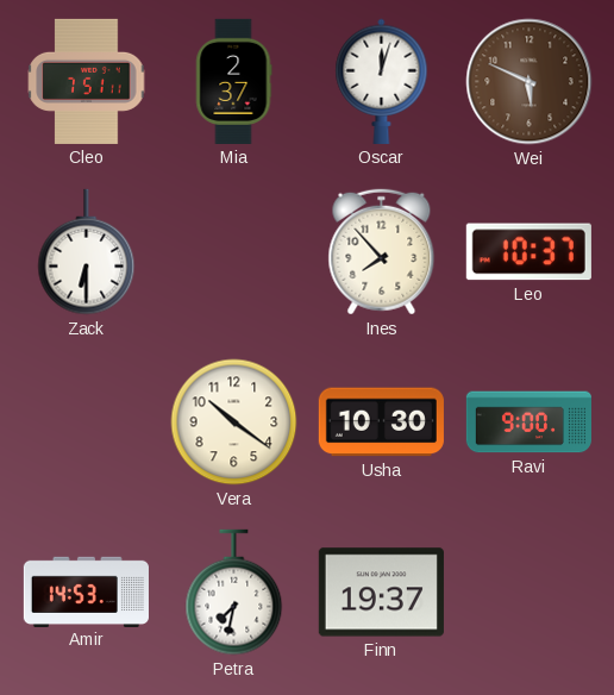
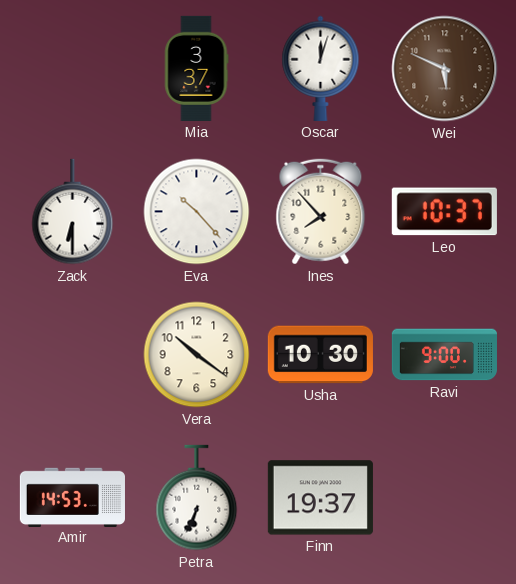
Cleo: 7:51 -> none
Mia: 2:37 -> 3:37
Eva: none -> 10:23
Petra: 7:32 -> 6:34
